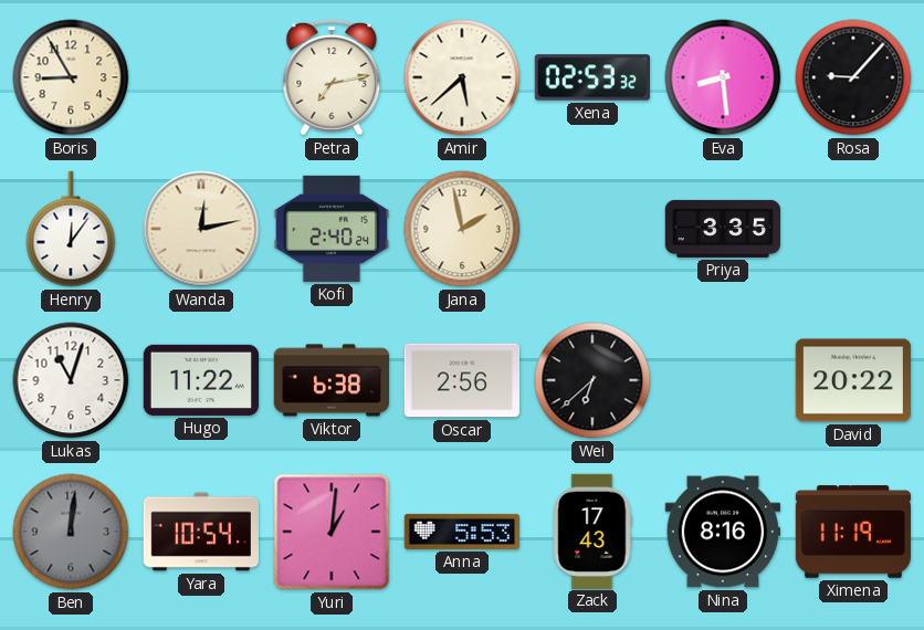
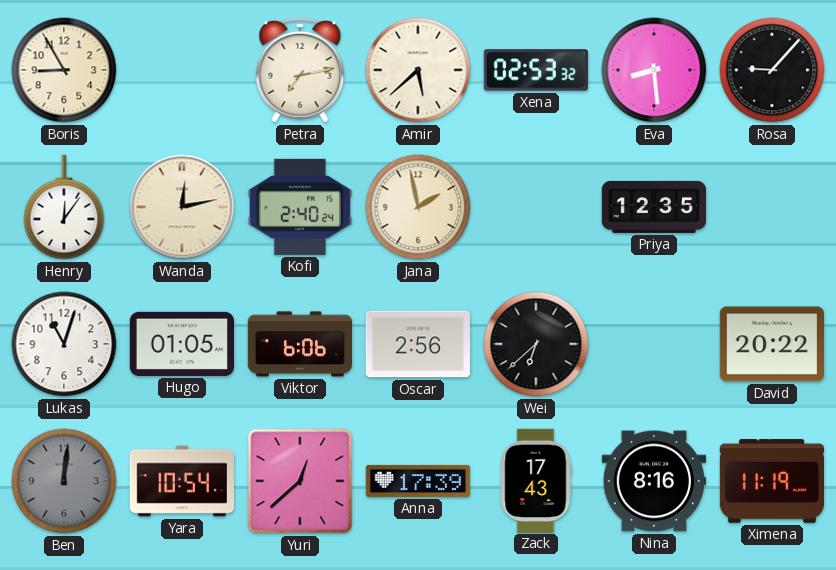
Priya: 3:35 -> 12:35
Hugo: 11:22 -> 01:05
Viktor: 6:38 -> 6:06
Yuri: 1:01 -> 12:38
Anna: 5:53 -> 17:39
